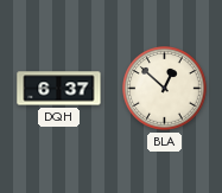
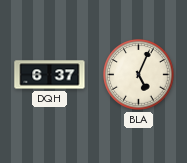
BLA: 12:52 -> 5:04
